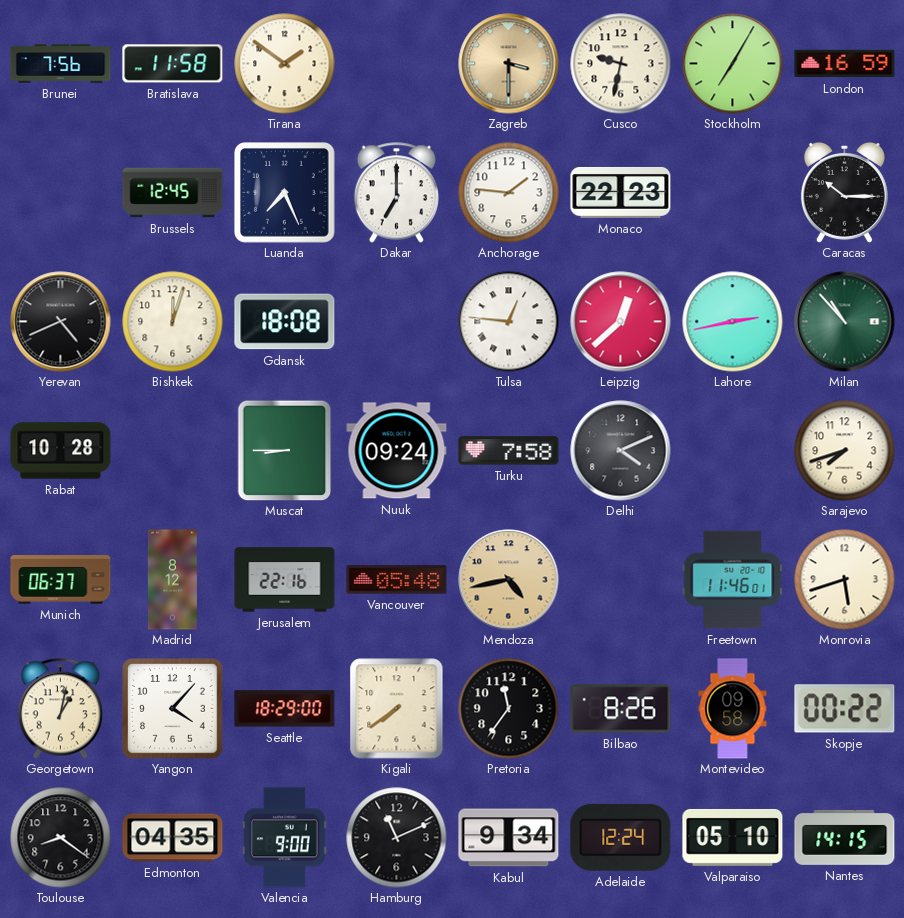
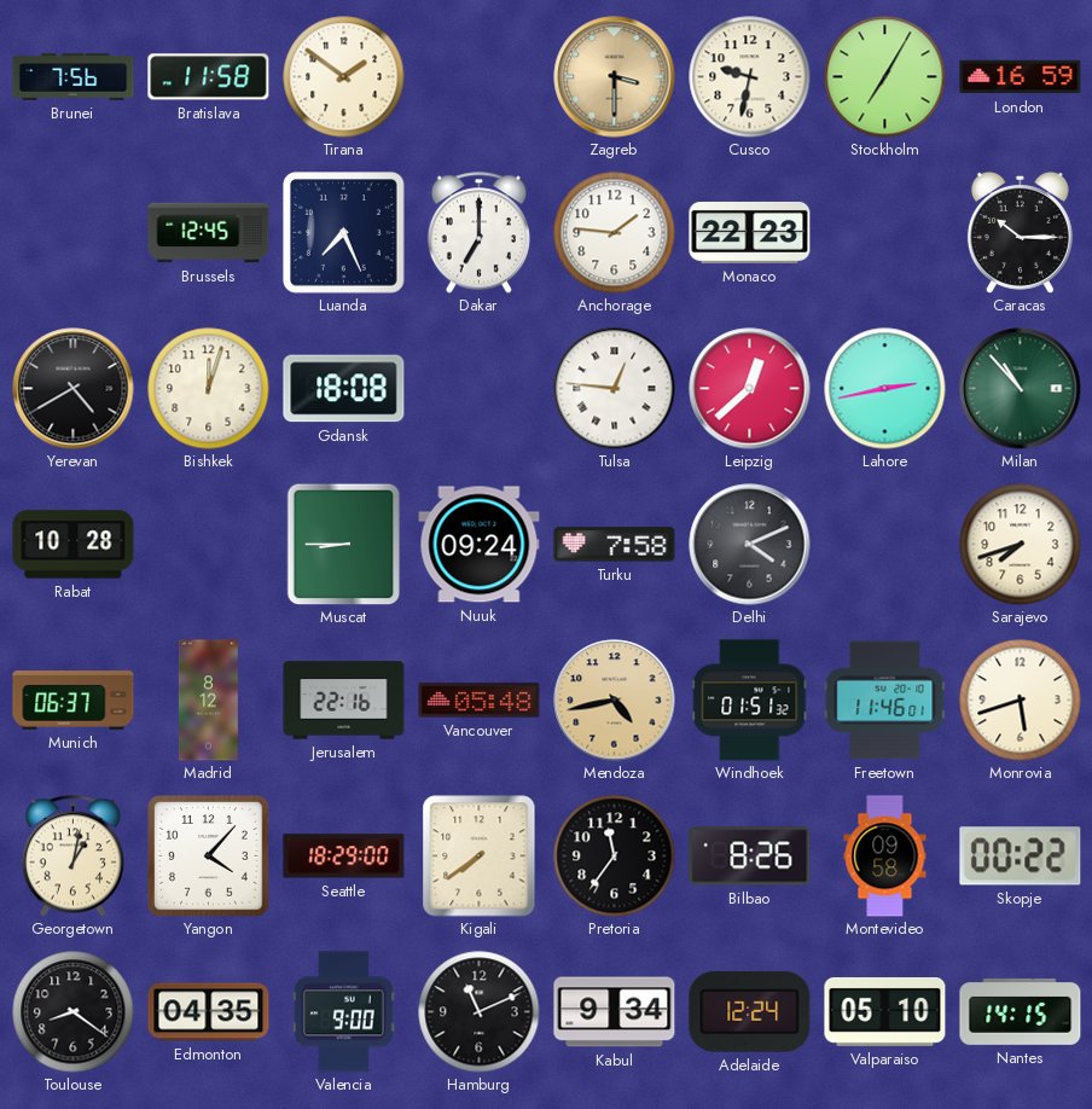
Yerevan: 4:41 -> 4:40
Windhoek: none -> 01:51
